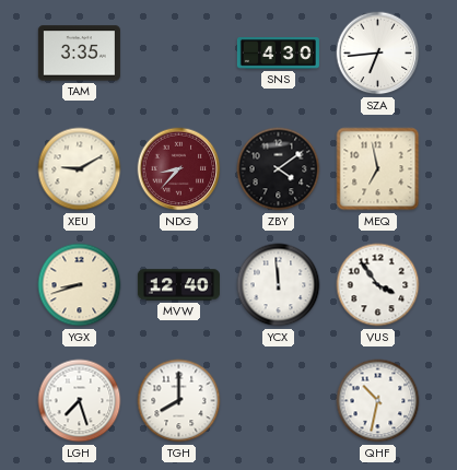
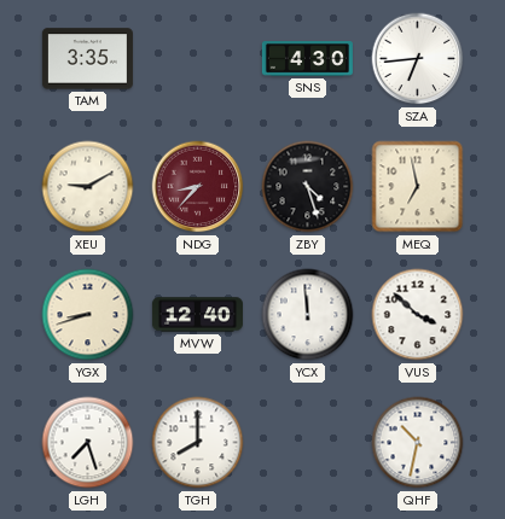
ZBY: 4:09 -> 4:27
VUS: 3:54 -> 3:52
